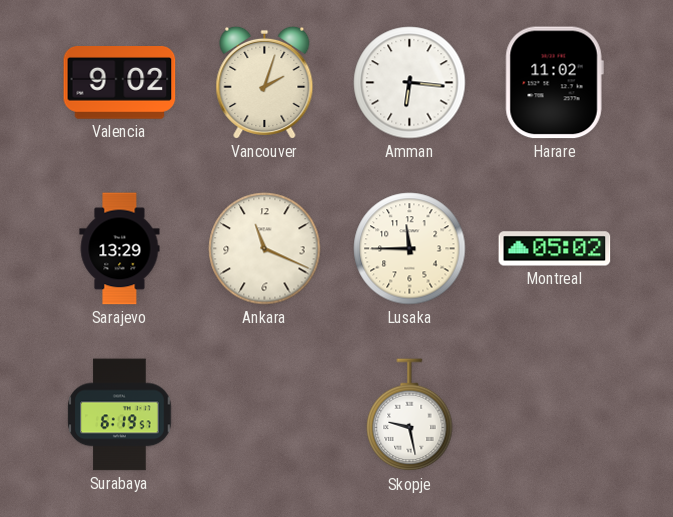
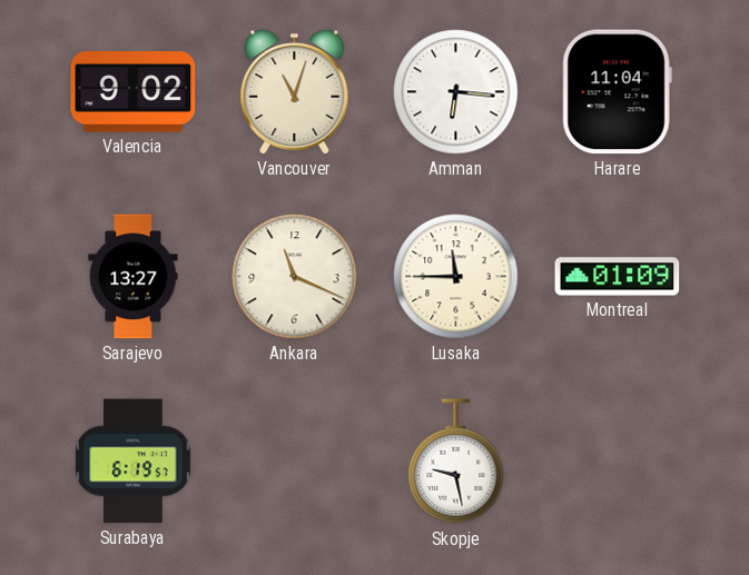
Vancouver: 2:03 -> 11:03
Harare: 11:02 -> 11:04
Sarajevo: 13:29 -> 13:27
Montreal: 05:02 -> 01:09
